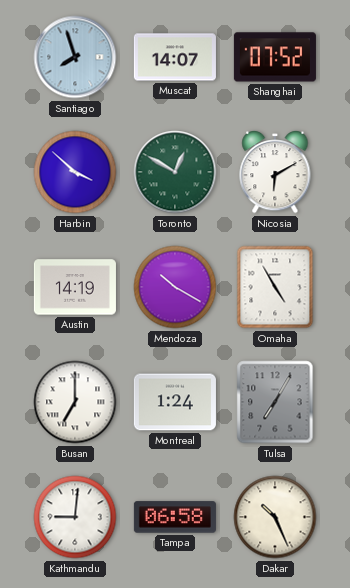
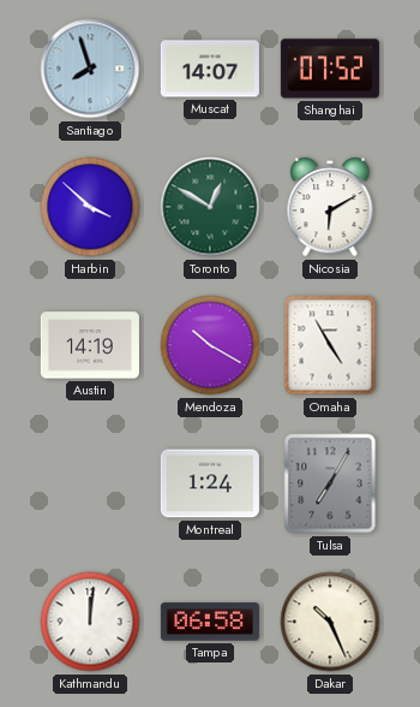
Busan: 7:00 -> none
Kathmandu: 9:01 -> 12:01
